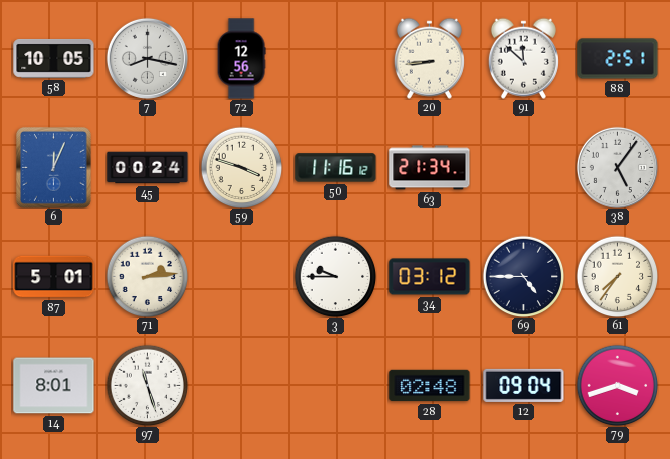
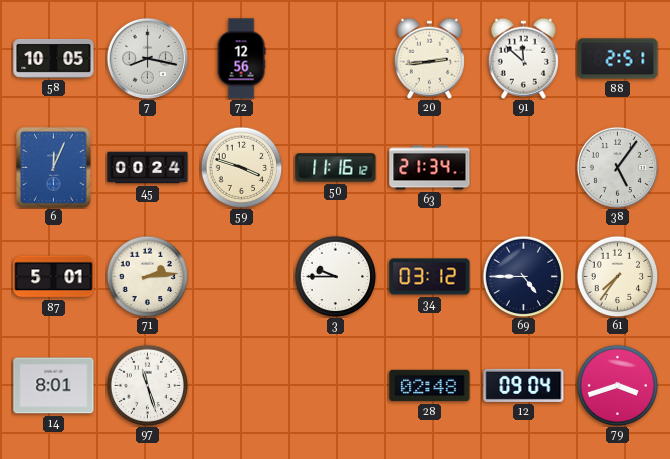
20: 8:44 -> 2:44
